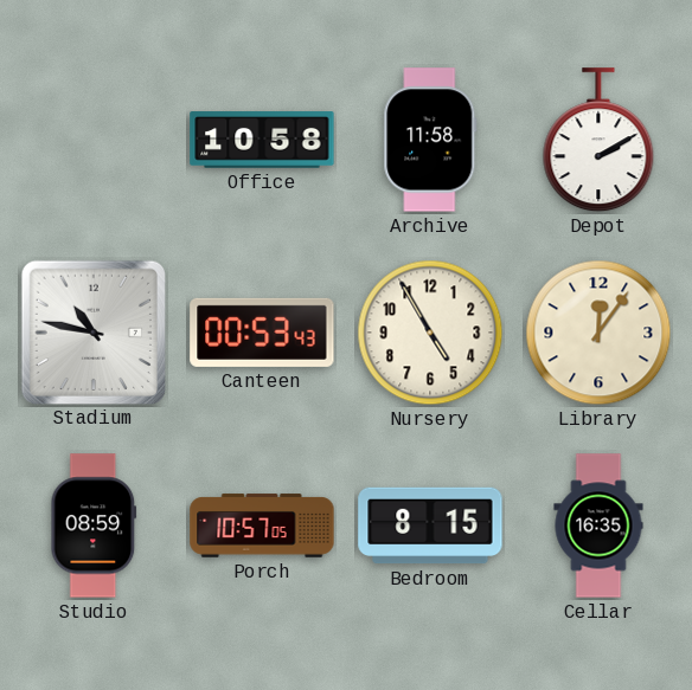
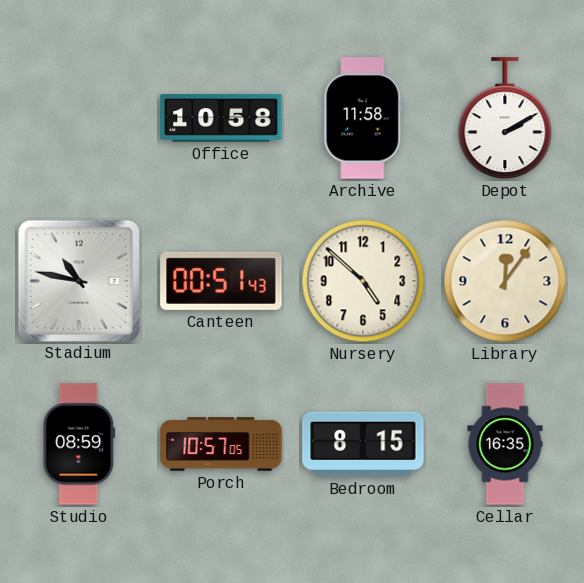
Canteen: 00:53 -> 00:51
Nursery: 4:55 -> 4:52
